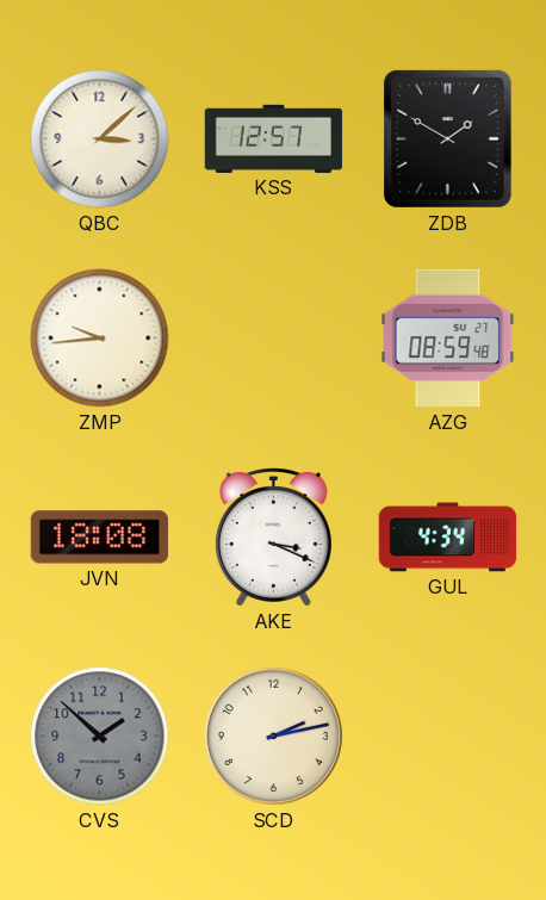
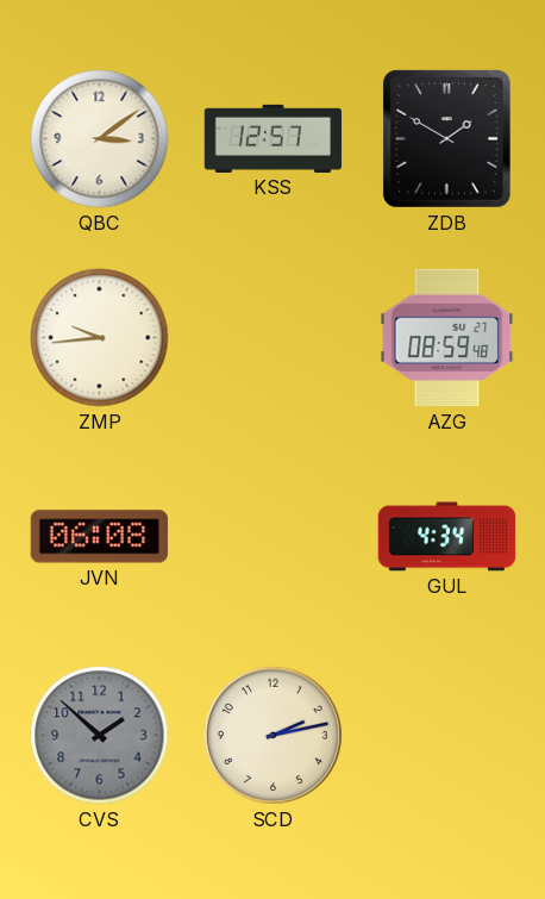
QBC: 3:08 -> 3:09
JVN: 18:08 -> 06:08
AKE: 3:19 -> none
